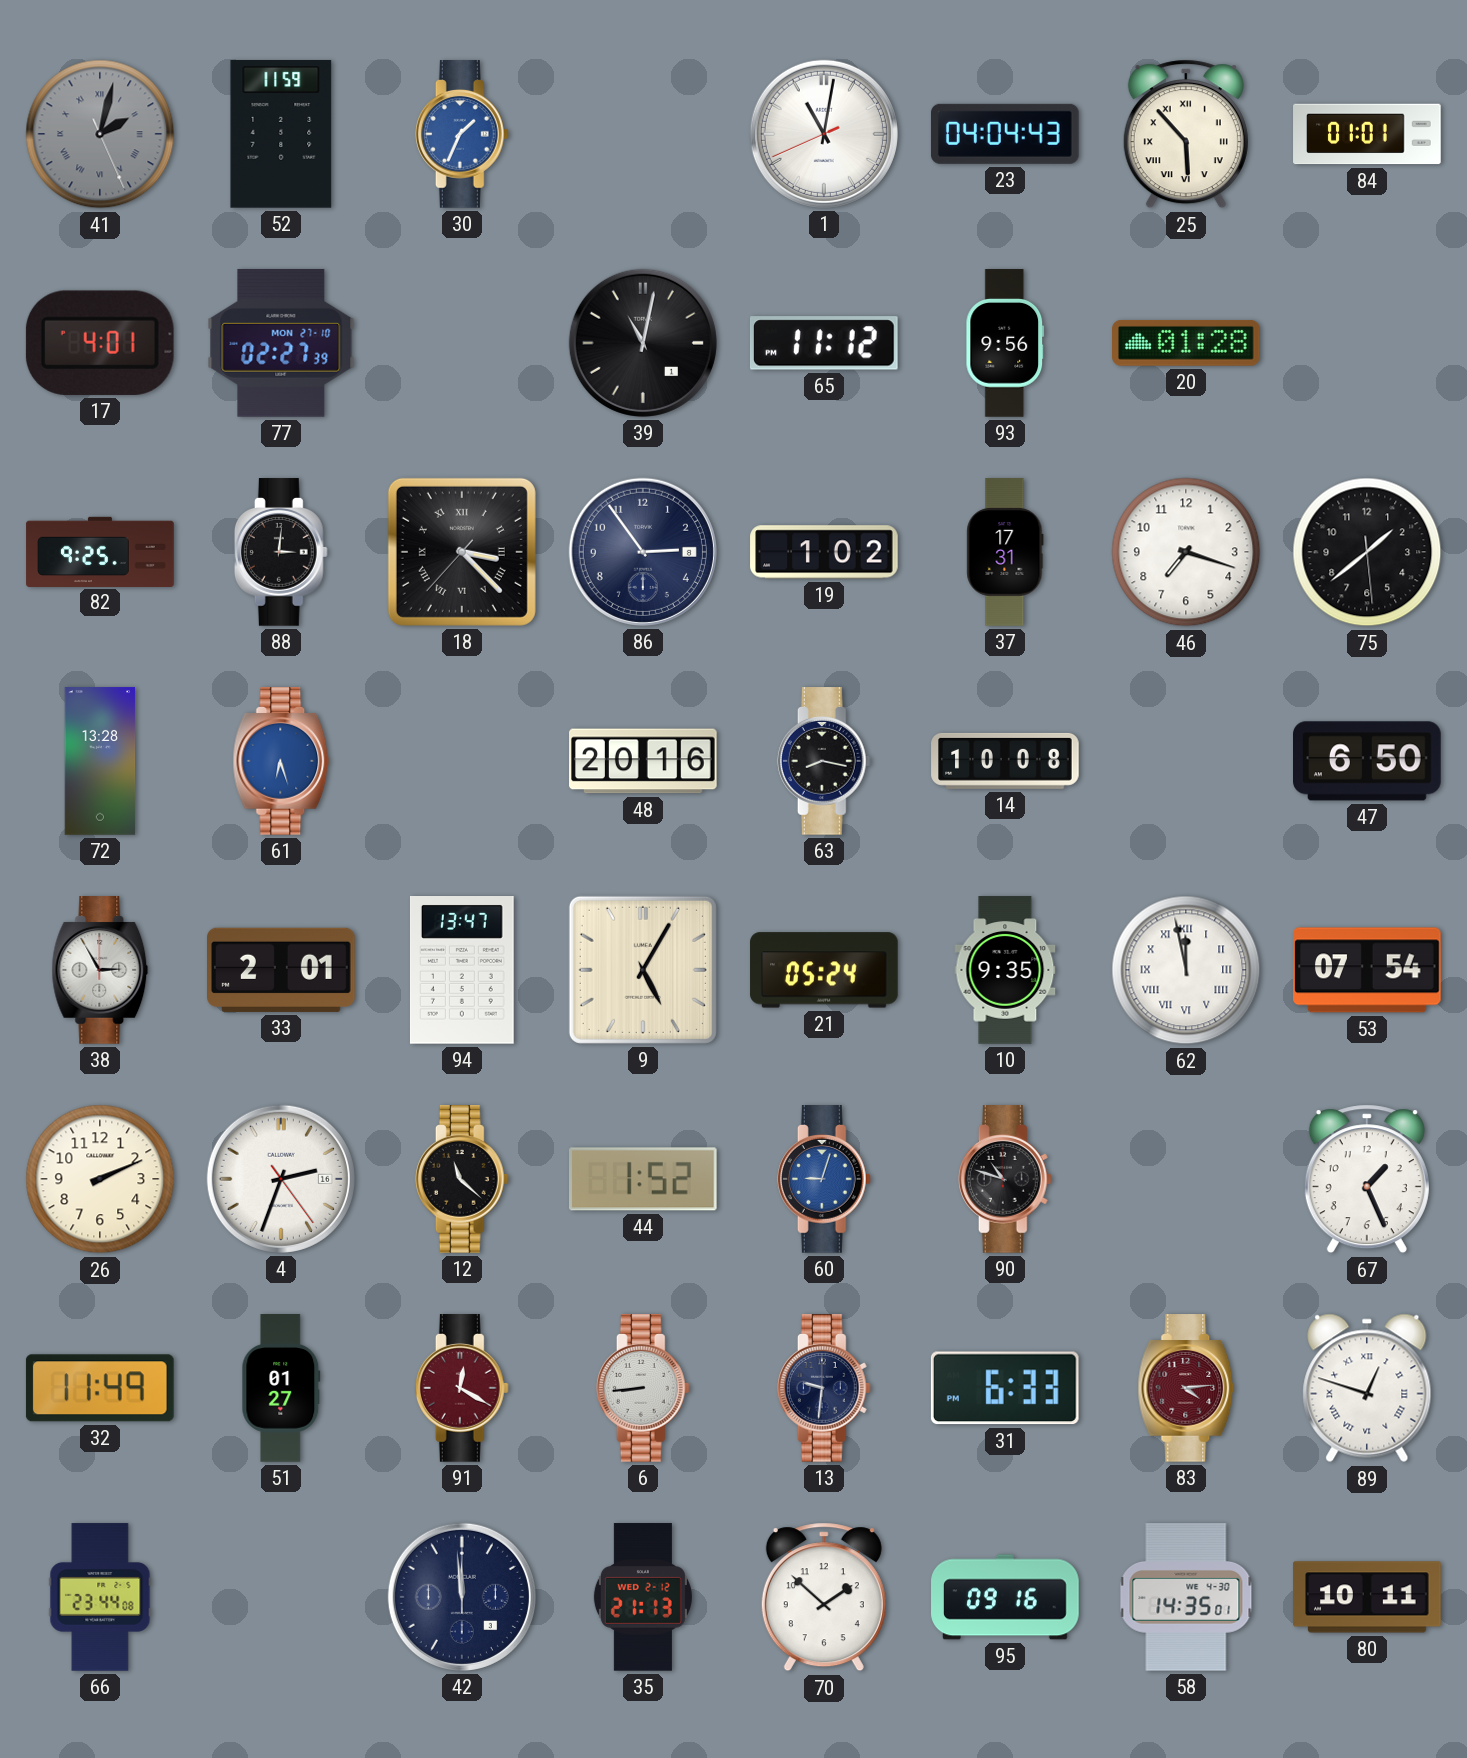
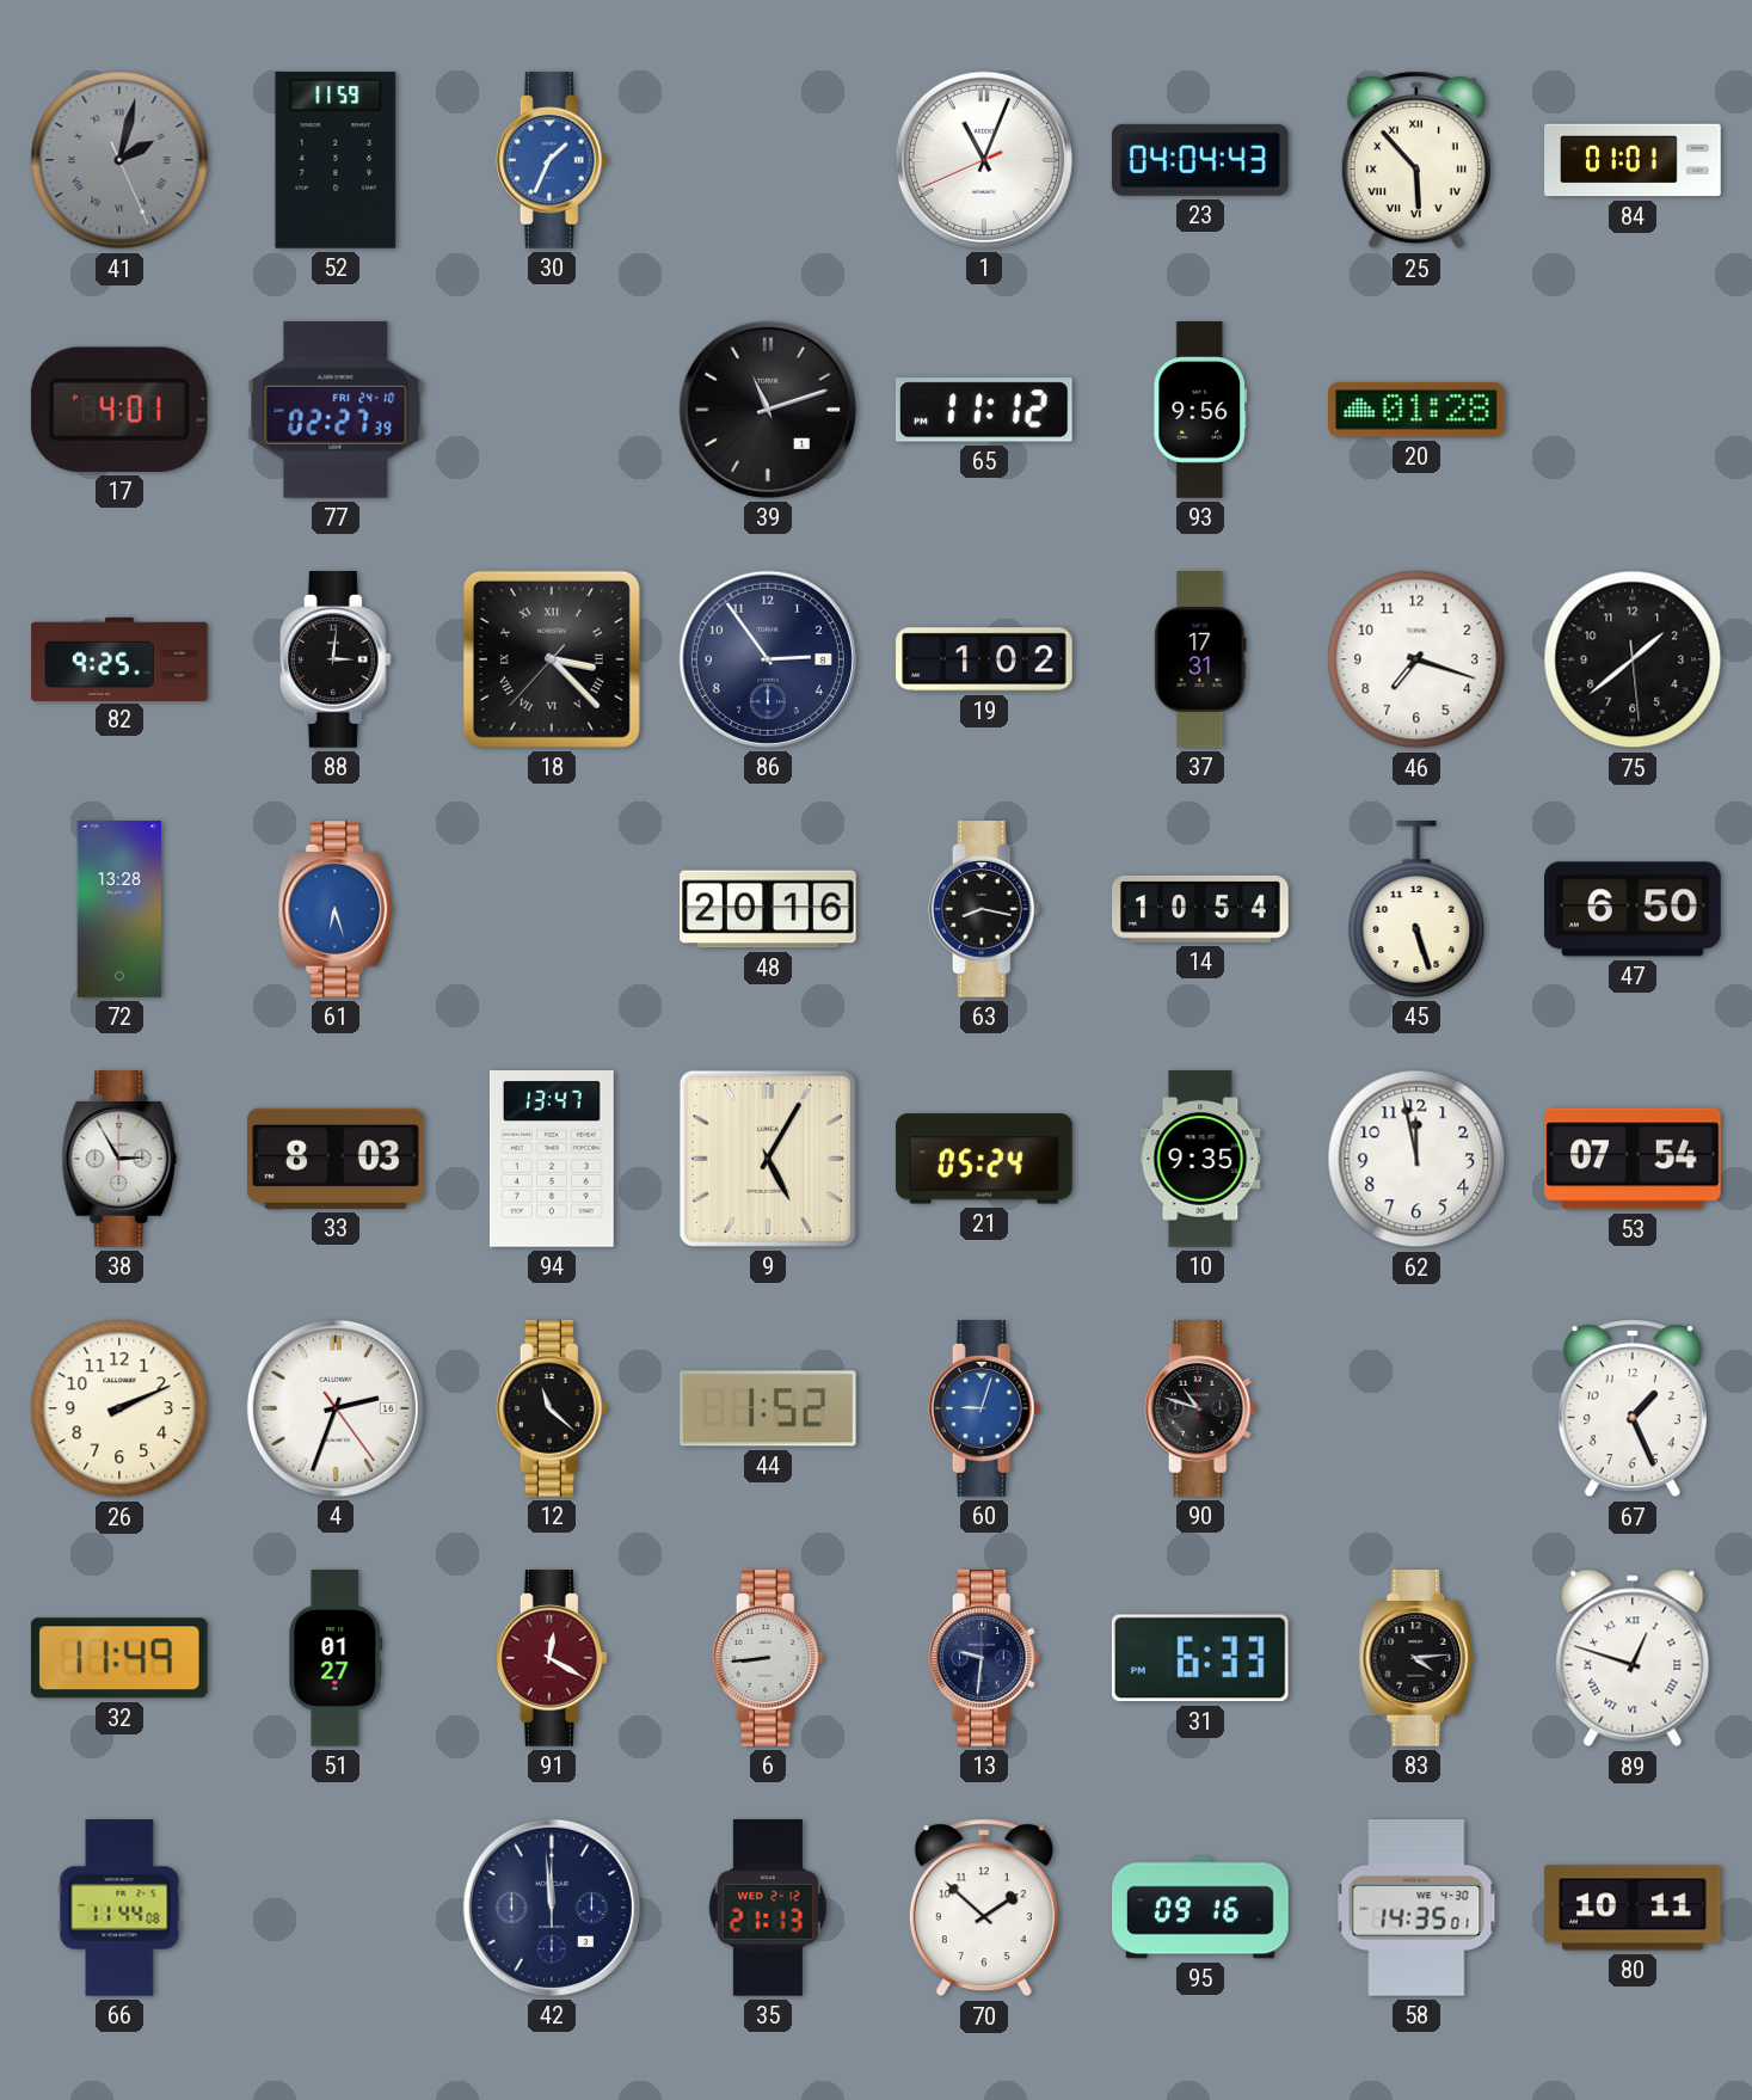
1: 11:01 -> 11:03
77 date: MON 27-10 -> FRI 24-10
39: 11:02 -> 11:12
14: 10:08 -> 10:54
45: none -> 5:27
33: 2:01 -> 8:03
62 numerals: Roman -> Arabic
83 dial: burgundy -> black
66: 23:44 -> 11:44
